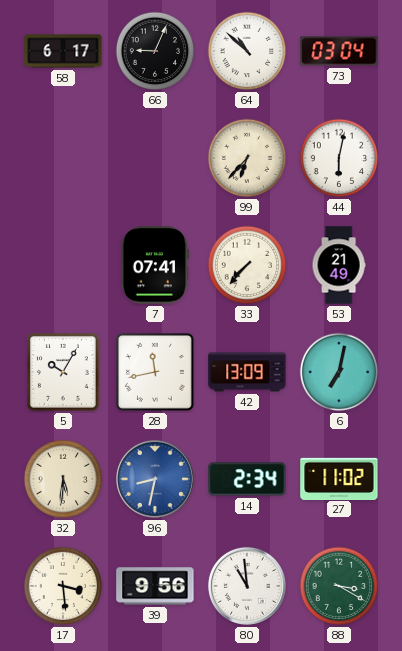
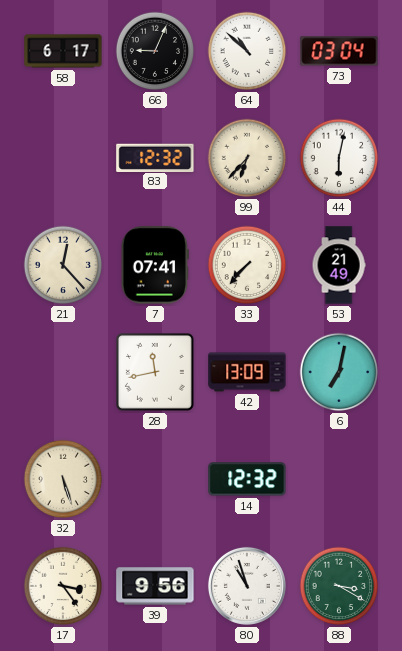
83: none -> 12:32
21: none -> 12:23
5: 10:05 -> none
32: 5:31 -> 5:27
96: 8:32 -> none
14: 2:34 -> 12:32
27: 11:02 -> none
17: 3:29 -> 3:24
80: 10:59 -> 10:57
